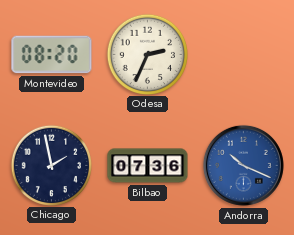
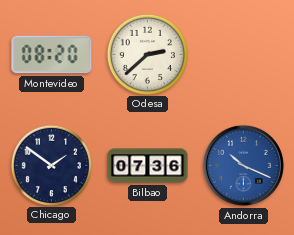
Odesa: 2:34 -> 2:38
Chicago: 1:58 -> 1:51
